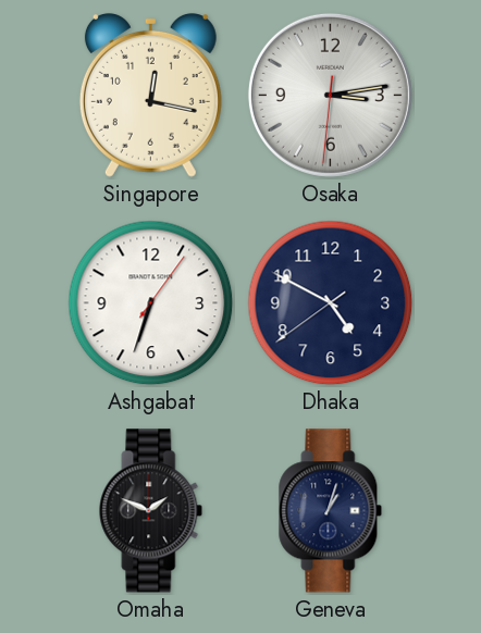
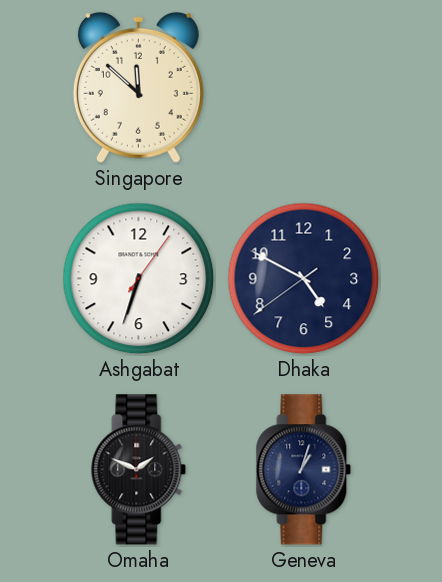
Singapore: 12:17 -> 11:52
Osaka: 3:13 -> none
